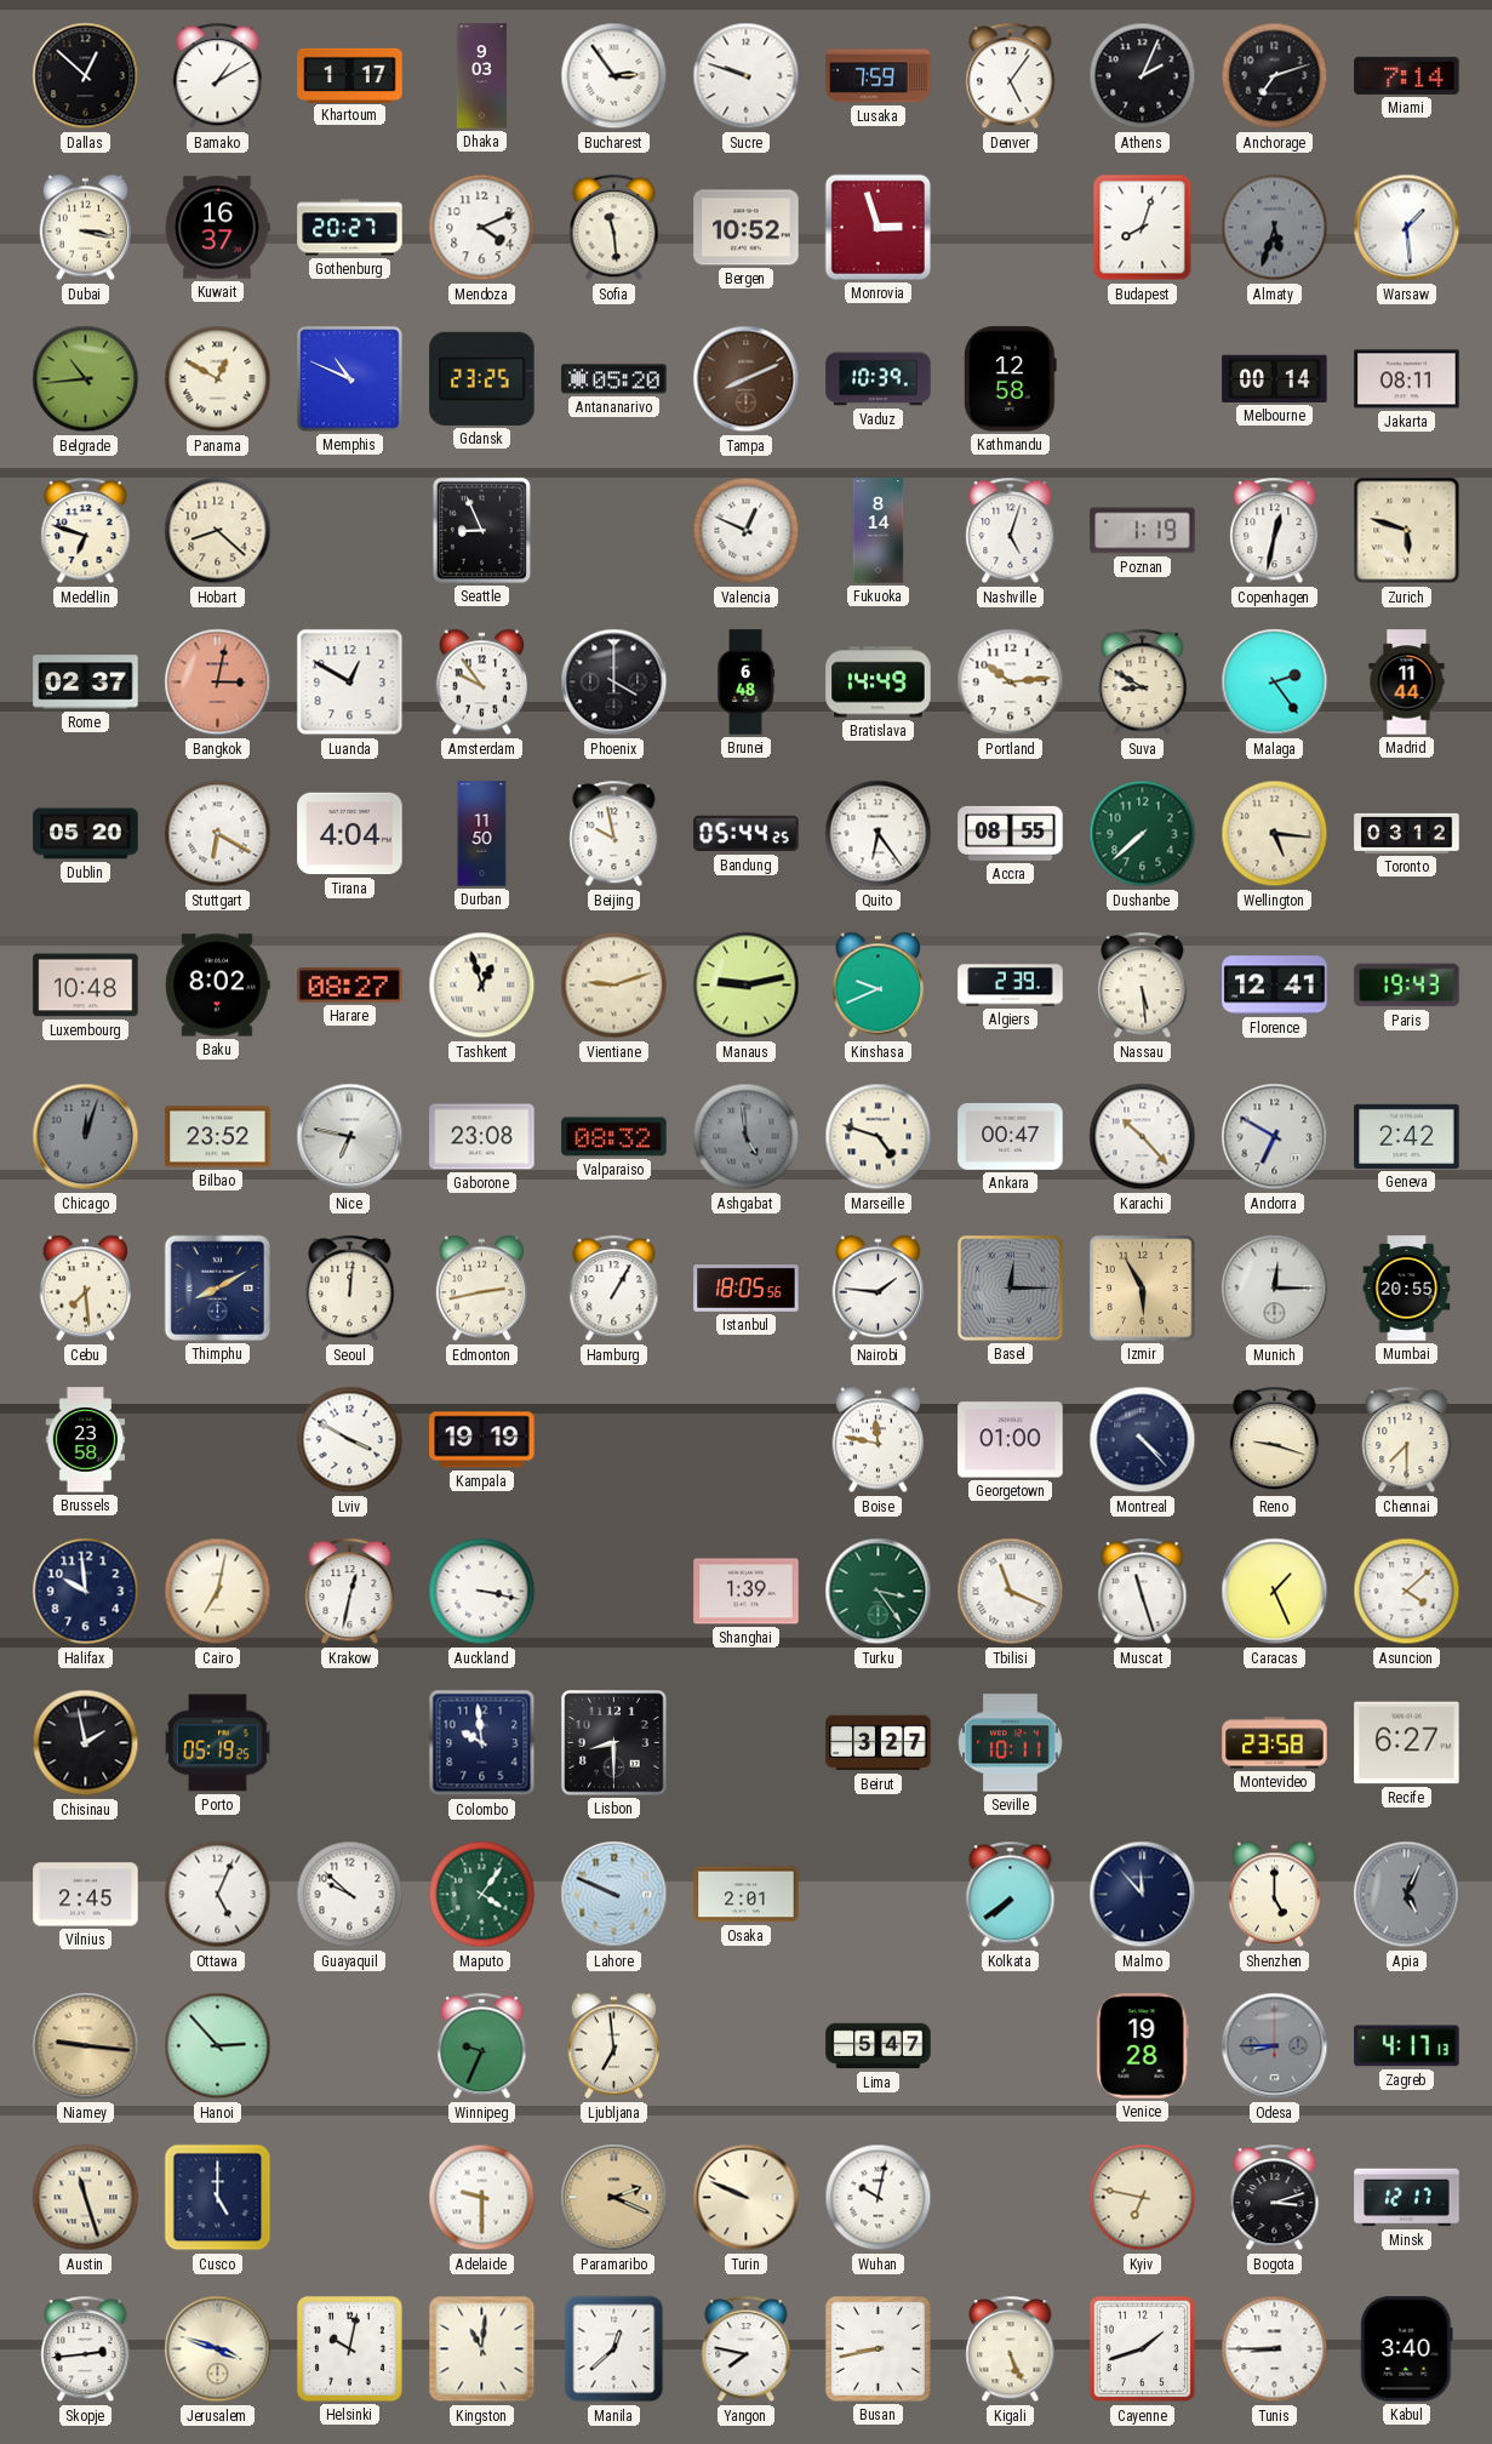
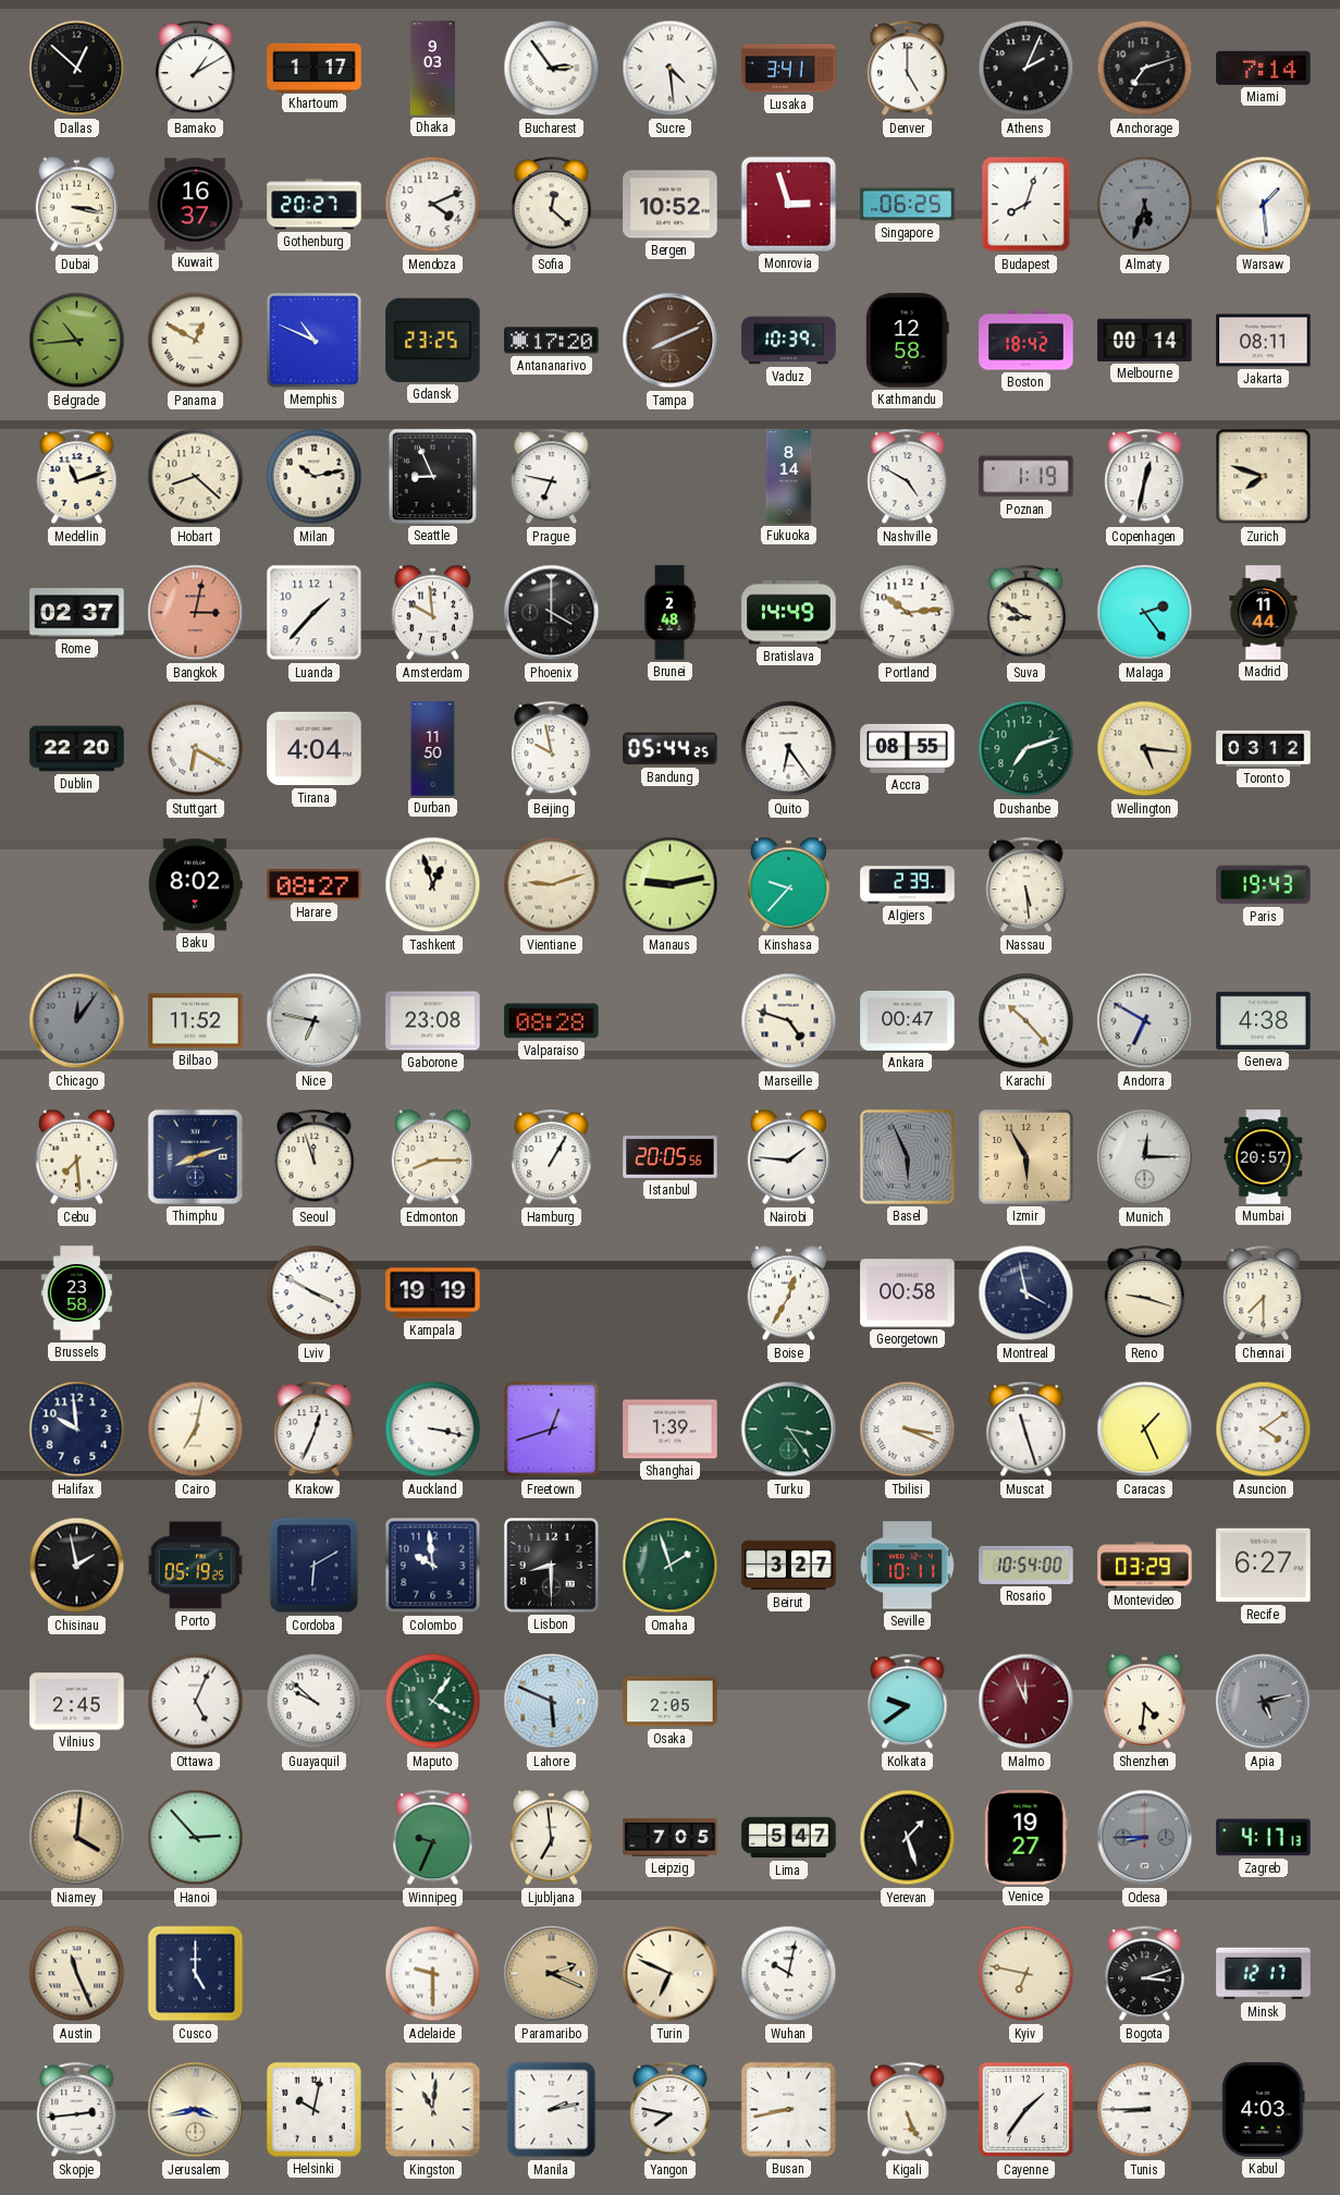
Sucre: 9:48 -> 4:29
Lusaka: 7:59 -> 3:41
Denver: 5:06 -> 5:00
Sofia: 11:29 -> 12:22
Singapore: none -> 06:25
Antananarivo: 05:20 -> 17:20
Boston: none -> 18:42
Medellin: 6:48 -> 11:12
Milan: none -> 10:13
Prague: none -> 6:47
Valencia: 12:49 -> none
Nashville: 5:03 -> 4:50
Zurich: 5:48 -> 7:48
Luanda: 12:50 -> 1:37
Amsterdam: 9:54 -> 9:59
Brunei: 6:48 -> 2:48
Dublin: 05:20 -> 22:20
Dushanbe: 7:38 -> 7:12
Luxembourg: 10:48 -> none
Kinshasa: 9:41 -> 9:37
Florence: 12:41 -> none
Chicago: 12:03 -> 12:06
Bilbao: 23:52 -> 11:52
Valparaiso: 08:32 -> 08:28
Ashgabat: 4:59 -> none
Geneva: 2:42 -> 4:38
Thimphu: 8:10 -> 8:12
Seoul: 12:01 -> 11:57
Edmonton: 2:43 -> 8:15
Istanbul: 18:05 -> 20:05
Basel: 12:15 -> 5:56
Mumbai: 20:55 -> 20:57
Boise: 11:47 -> 12:35
Georgetown: 01:00 -> 00:58
Montreal: 4:23 -> 3:58
Krakow: 12:32 -> 12:34
Freetown: none -> 12:42
Tbilisi: 11:19 -> 3:19
Asuncion: 4:08 -> 4:09
Cordoba: none -> 6:10
Omaha: none -> 1:57
Rosario: none -> 10:54
Montevideo: 23:58 -> 03:29
Lahore: 9:49 -> 5:49
Osaka: 2:01 -> 2:05
Kolkata: 7:39 -> 9:39
Malmo: 11:53 -> 11:56
Malmo dial: navy -> burgundy
Shenzhen: 5:00 -> 4:31
Apia: 5:04 -> 5:13
Niamey: 9:16 -> 4:01
Leipzig: none -> 7:05
Yerevan: none -> 1:27
Venice: 19:28 -> 19:27
Austin: 11:27 -> 11:26
Turin: 9:49 -> 6:49
Jerusalem: 3:48 -> 3:43
Manila: 12:38 -> 2:13
Cayenne: 1:42 -> 1:36
Kabul: 3:40 -> 4:03
